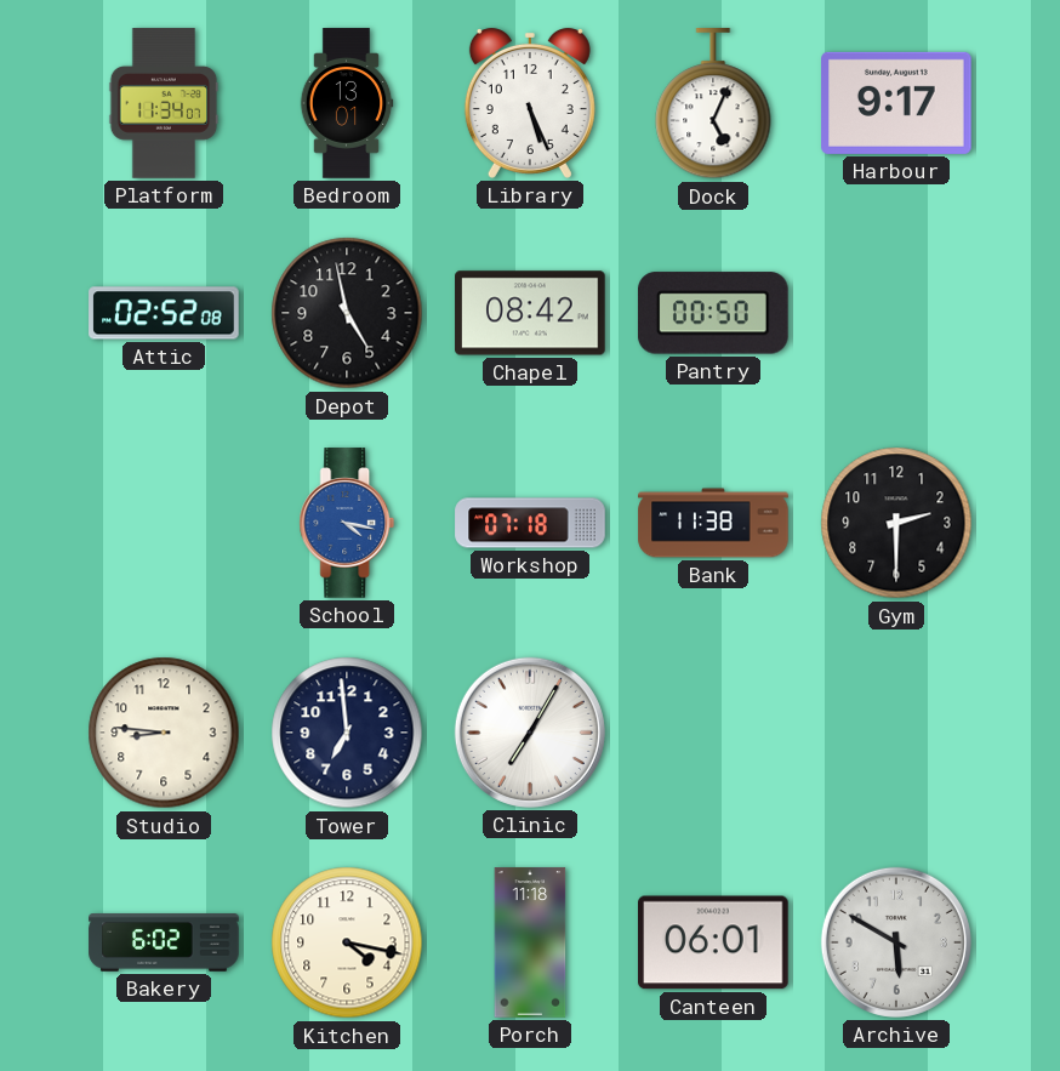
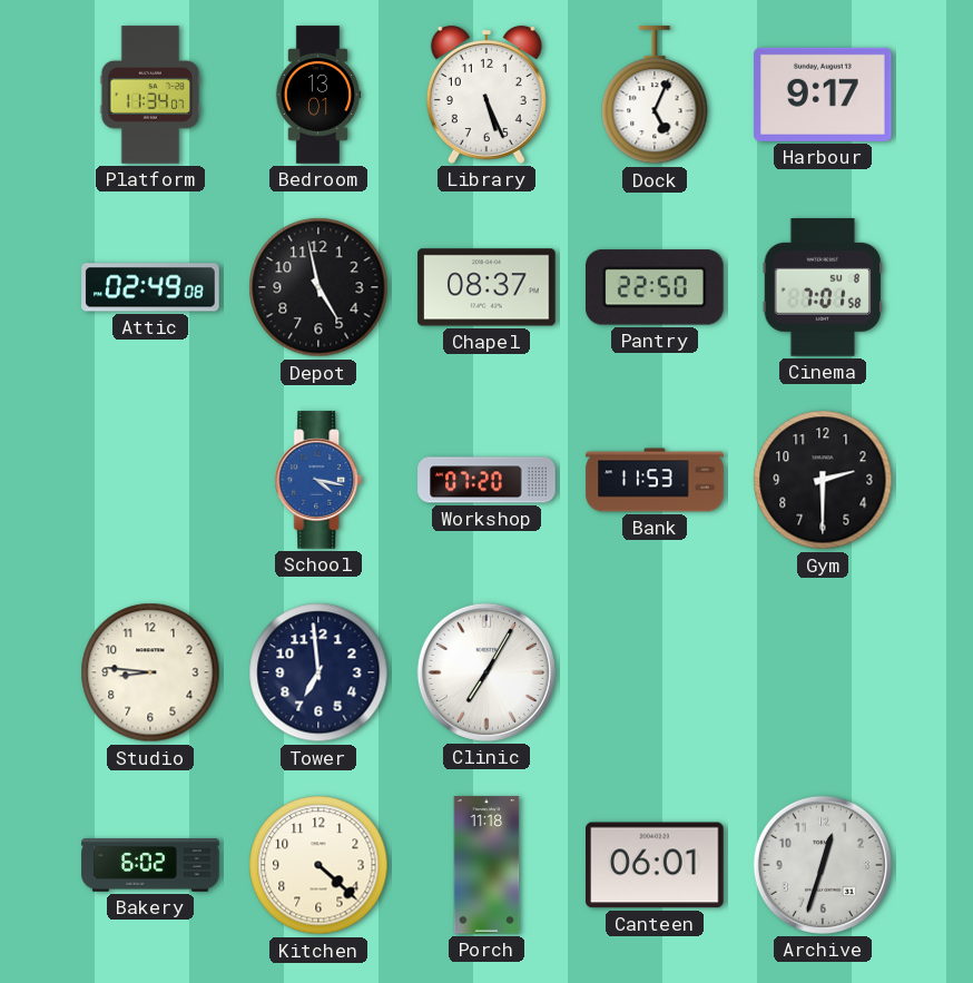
Attic: 02:52 -> 02:49
Chapel: 08:42 -> 08:37
Pantry: 00:50 -> 22:50
Cinema: none -> 7:01
Workshop: 07:18 -> 07:20
Bank: 11:38 -> 11:53
Kitchen: 4:17 -> 4:22
Archive: 5:50 -> 12:33
